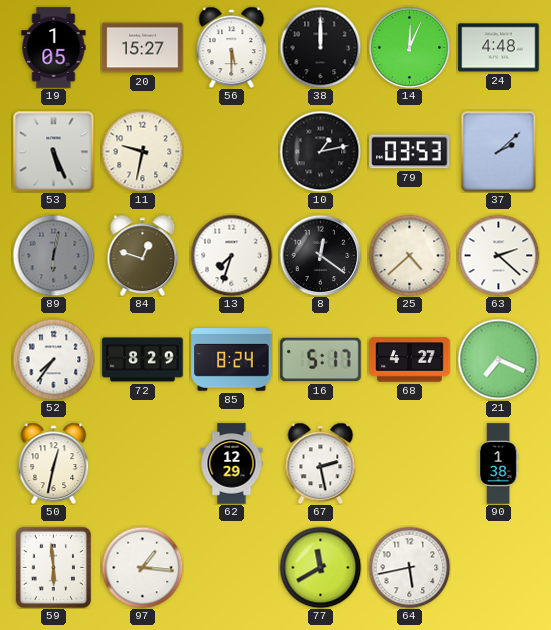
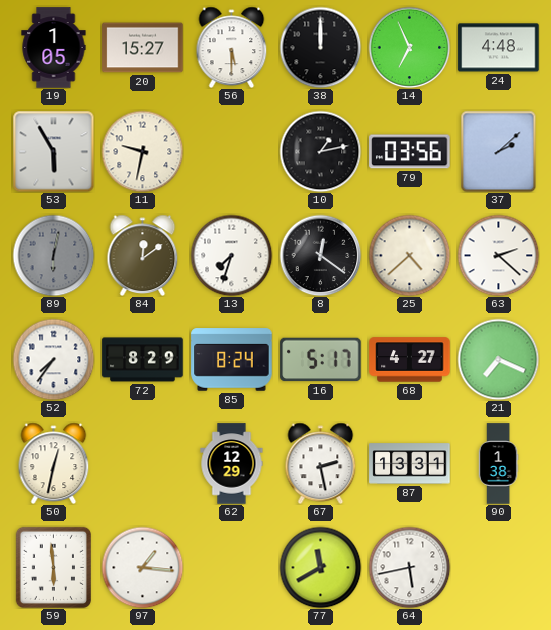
14: 12:04 -> 6:56
53: 5:26 -> 5:55
79: 03:53 -> 03:56
84: 12:48 -> 12:09
87: none -> 13:31
